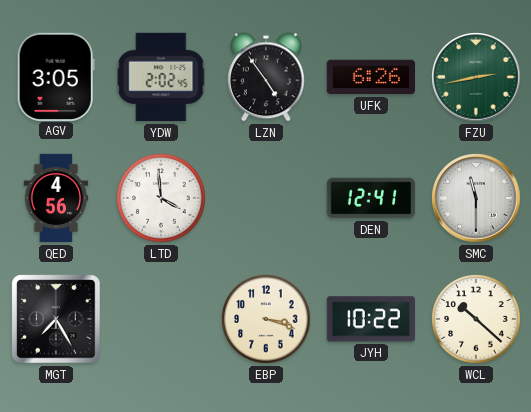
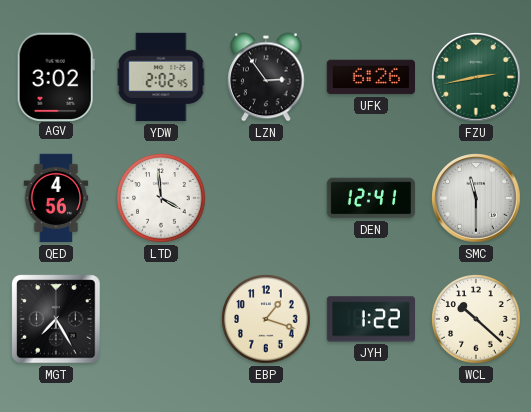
AGV: 3:05 -> 3:02
LZN: 4:54 -> 2:54
EBP: 3:18 -> 1:18
JYH: 10:22 -> 1:22
